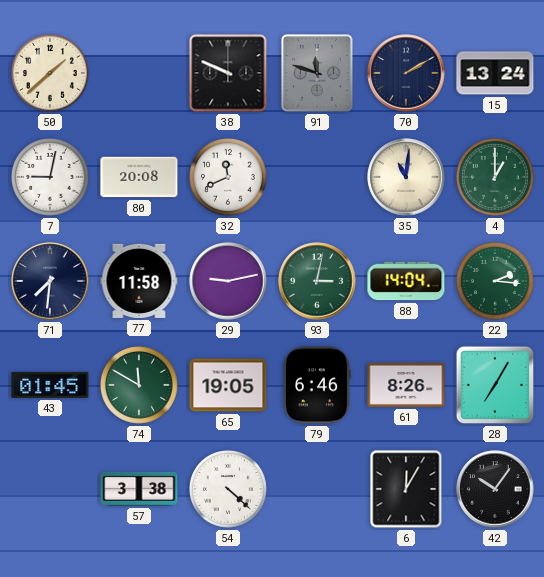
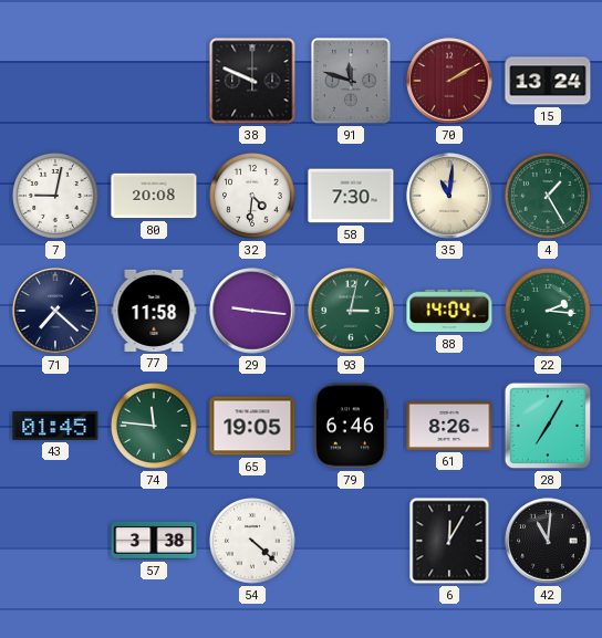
50: 1:38 -> none
70 dial: navy -> burgundy
32: 11:41 -> 4:31
58: none -> 7:30
4: 1:00 -> 1:25
71: 7:31 -> 7:22
29: 9:13 -> 9:16
74: 11:50 -> 11:46
42: 10:06 -> 11:01
